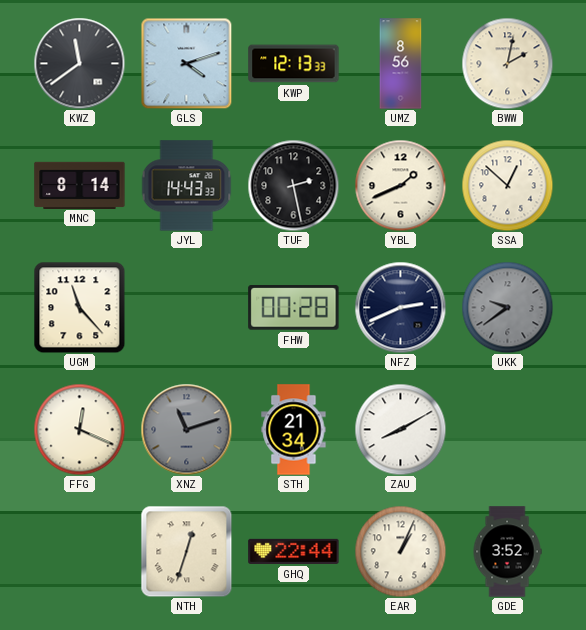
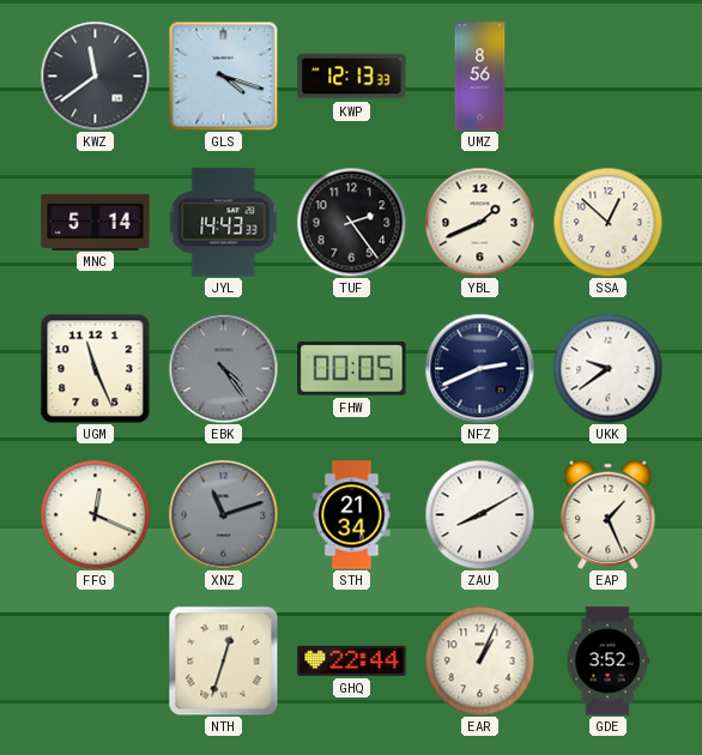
GLS: 4:12 -> 4:18
BWW: 2:02 -> none
MNC: 8:14 -> 5:14
TUF: 2:28 -> 2:24
UGM: 11:23 -> 11:26
EBK: none -> 4:24
FHW: 00:28 -> 00:05
UKK dial: grey -> white
EAP: none -> 1:26
